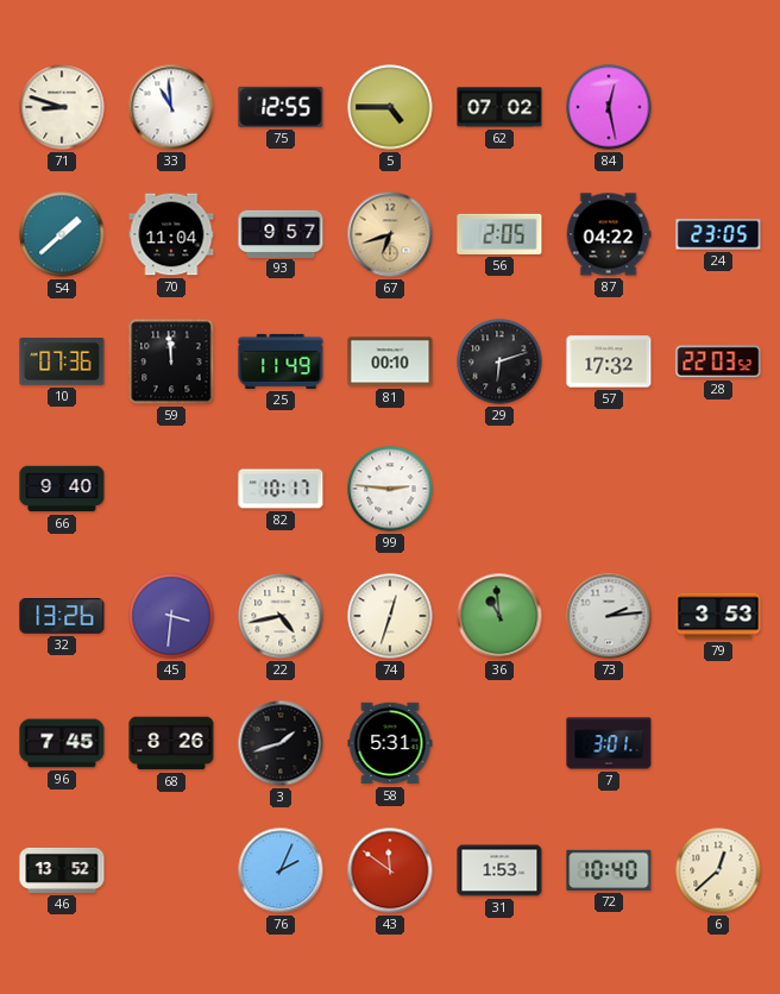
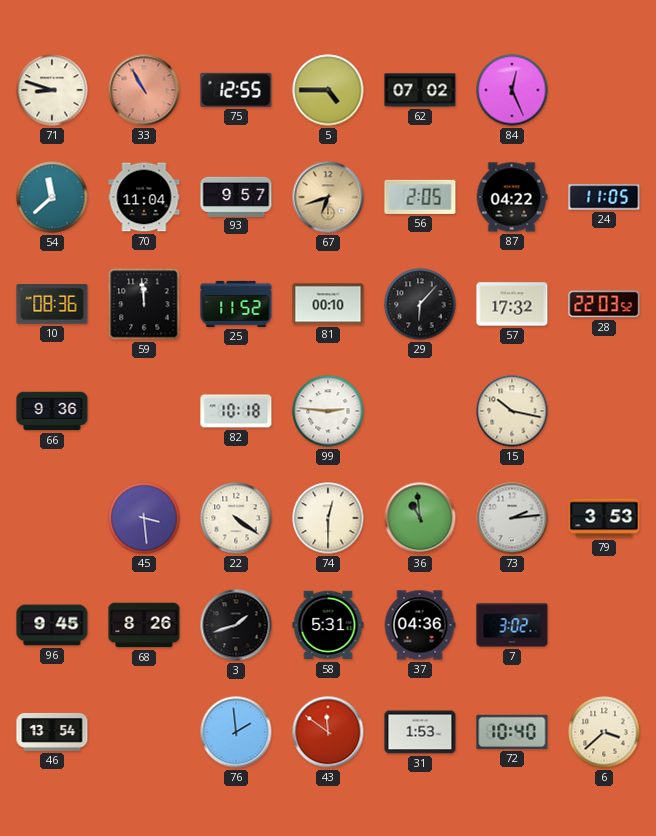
33: 10:59 -> 10:55
33 dial: white -> salmon
84: 12:28 -> 12:26
54: 1:38 -> 11:38
24: 23:05 -> 11:05
10: 07:36 -> 08:36
25: 11:49 -> 11:52
29: 6:12 -> 6:07
66: 9:40 -> 9:36
82: 10:17 -> 10:18
15: none -> 10:17
32: 13:26 -> none
45: 3:31 -> 3:29
22: 4:43 -> 4:21
74: 12:33 -> 12:30
96: 7:45 -> 9:45
37: none -> 04:36
7: 3:01 -> 3:02
46: 13:52 -> 13:54
76: 2:04 -> 1:59
6: 12:38 -> 3:38
